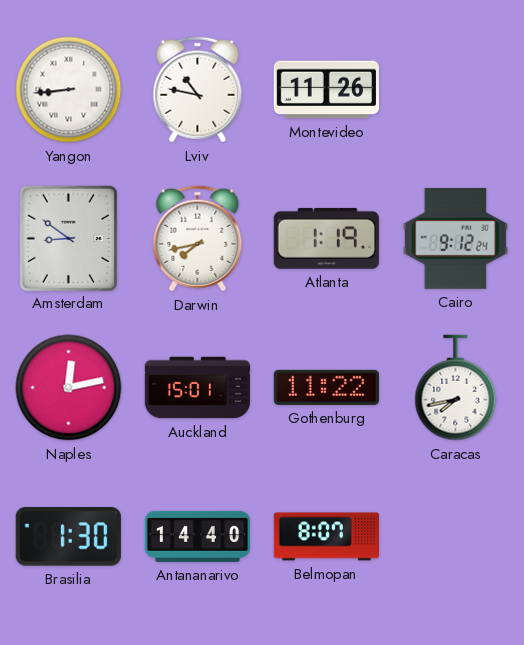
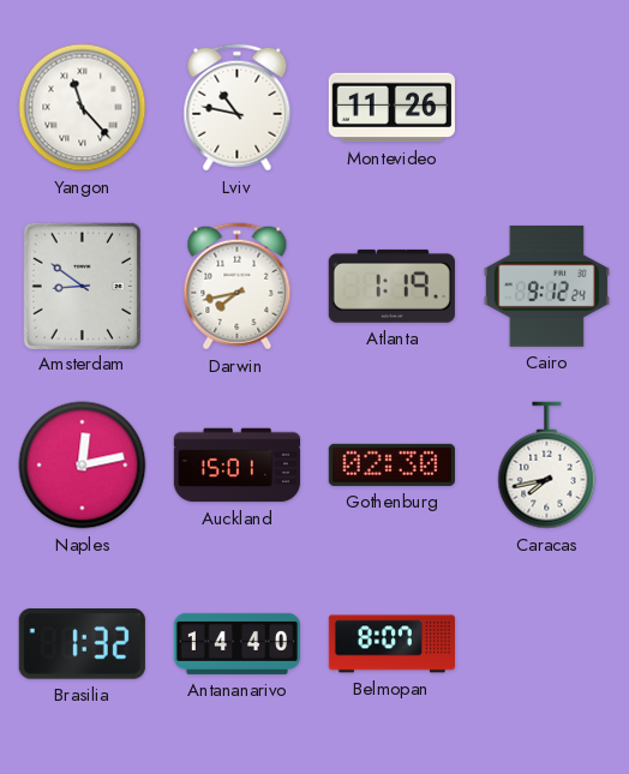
Yangon: 8:44 -> 11:23
Gothenburg: 11:22 -> 02:30
Brasilia: 1:30 -> 1:32
